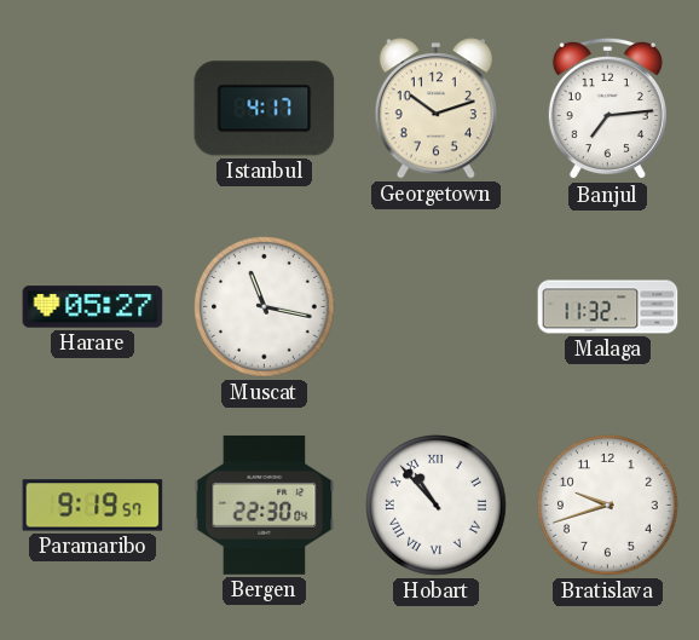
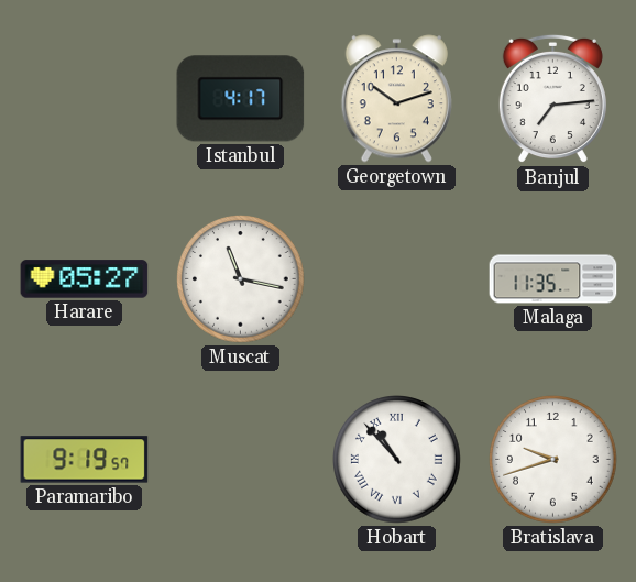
Malaga: 11:32 -> 11:35
Bergen: 22:30 -> none
